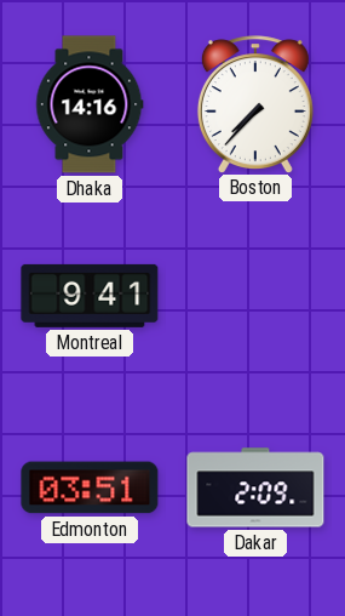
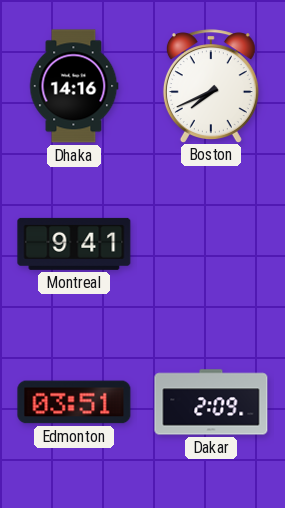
Boston: 7:37 -> 7:41
